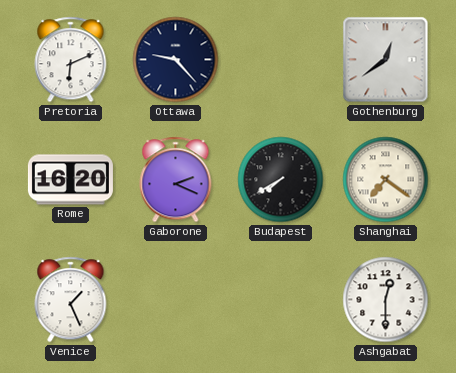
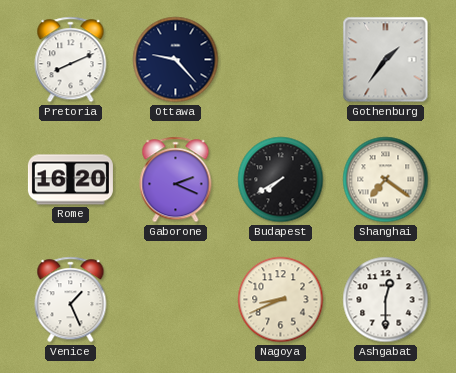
Pretoria: 6:11 -> 8:11
Gothenburg: 12:39 -> 1:36
Nagoya: none -> 8:41
